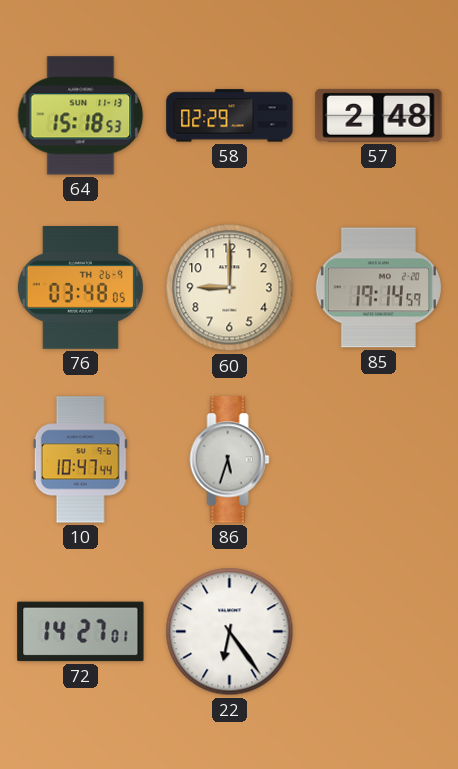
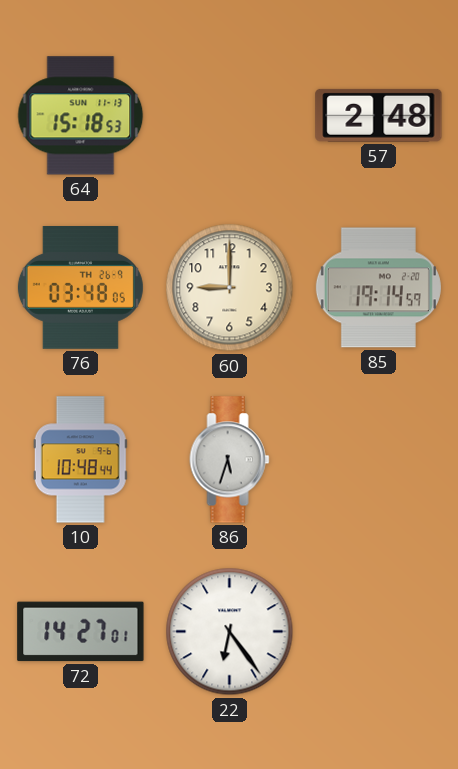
58: 02:29 -> none
10: 10:47 -> 10:48
